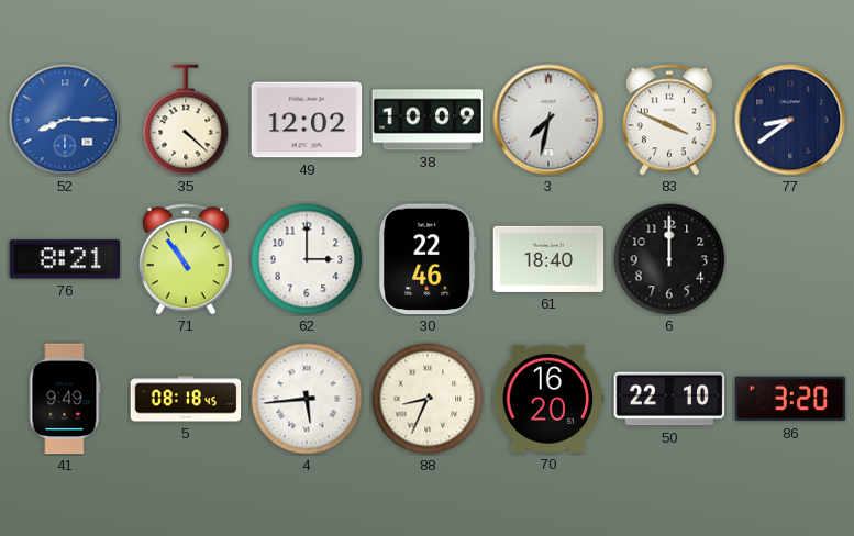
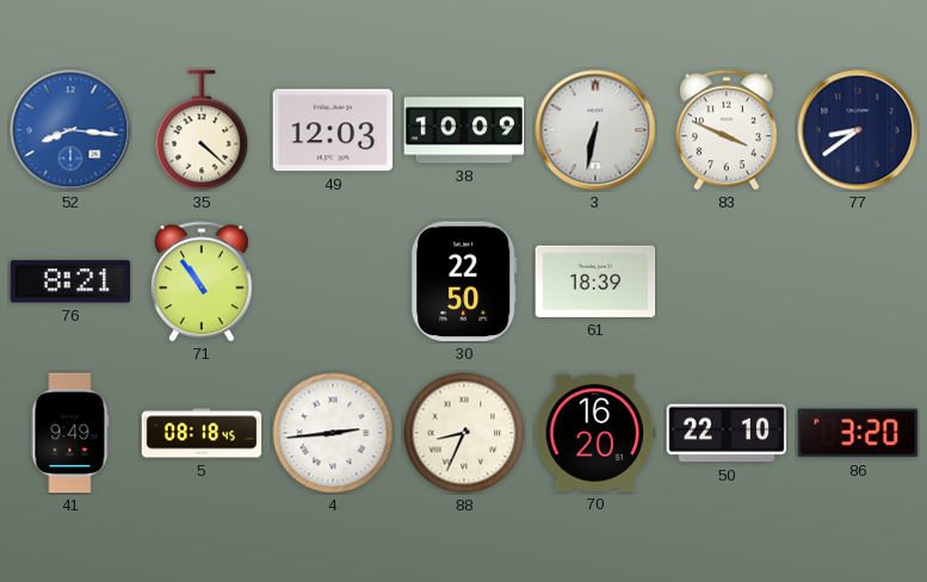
52: 8:15 -> 8:16
49: 12:02 -> 12:03
3: 7:32 -> 6:32
62: 3:00 -> none
30: 22:46 -> 22:50
61: 18:40 -> 18:39
6: 12:00 -> none
4: 5:44 -> 2:44
